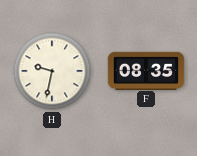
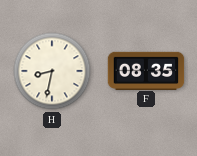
H: 9:32 -> 8:32
